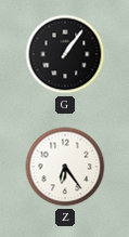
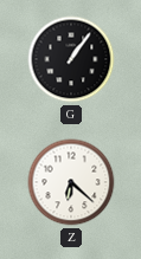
Z: 6:24 -> 6:22
